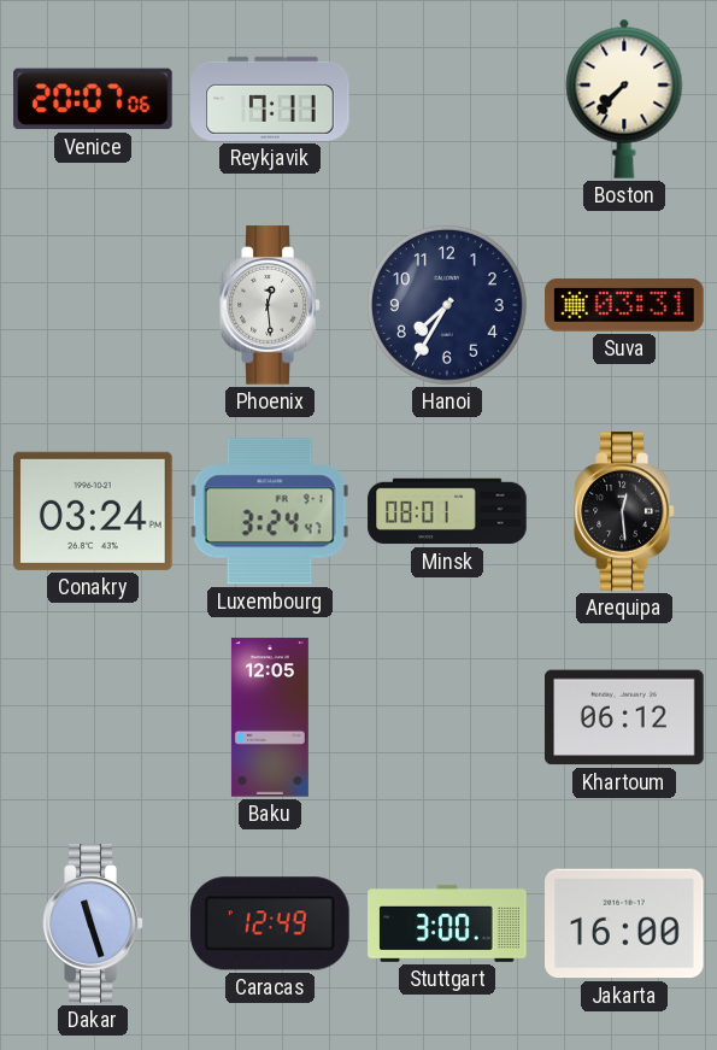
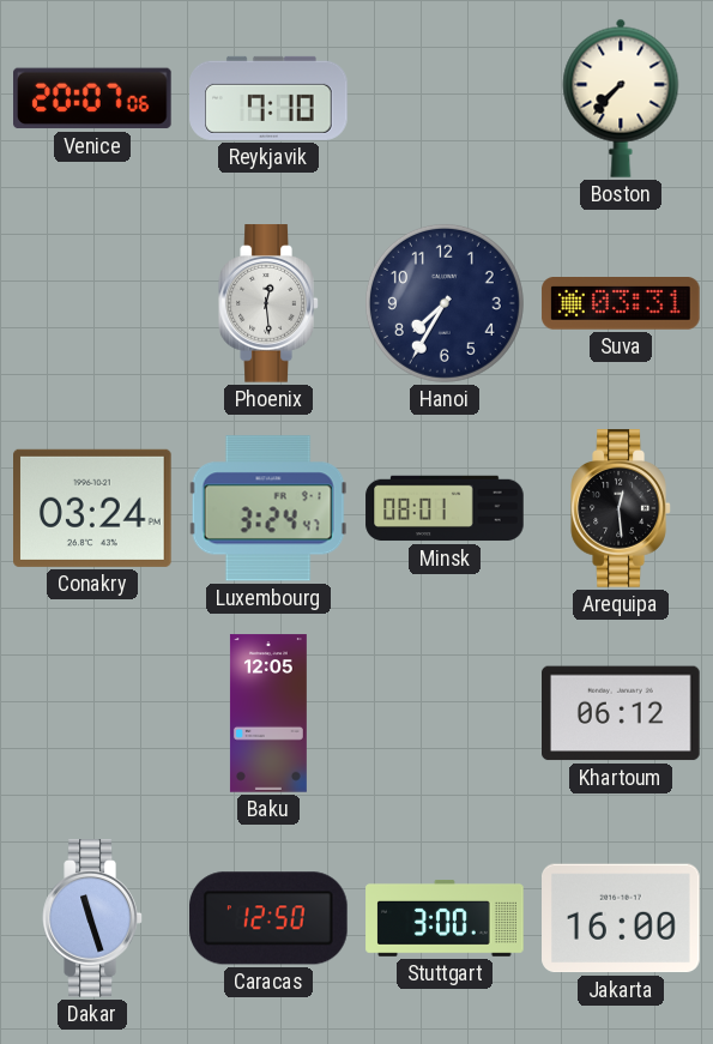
Reykjavik: 7:11 -> 7:10
Caracas: 12:49 -> 12:50
